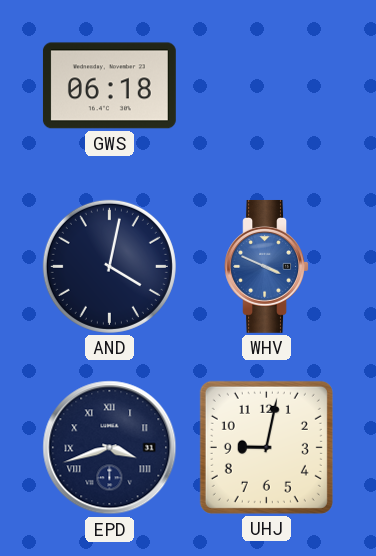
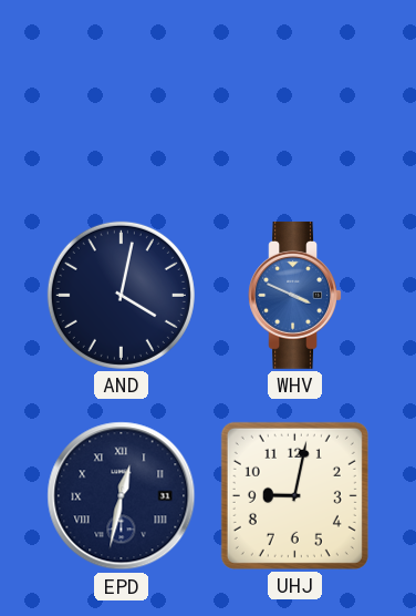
GWS: 06:18 -> none
EPD: 3:42 -> 12:32
